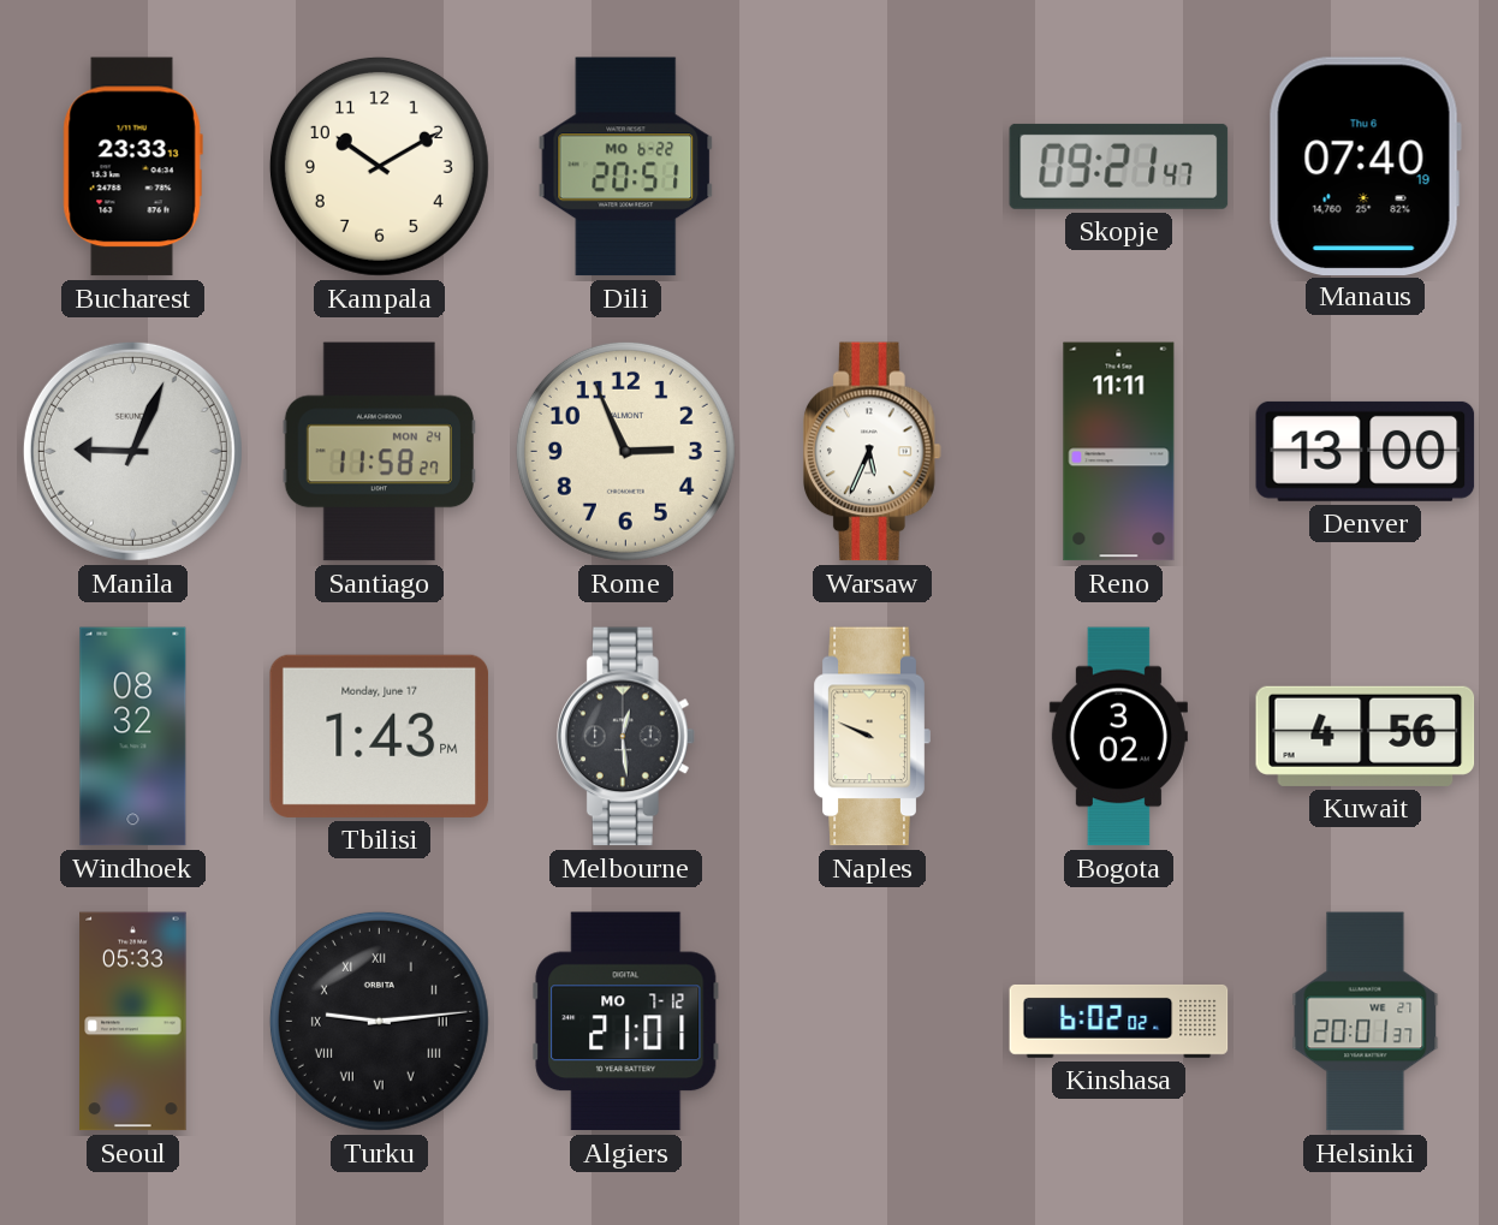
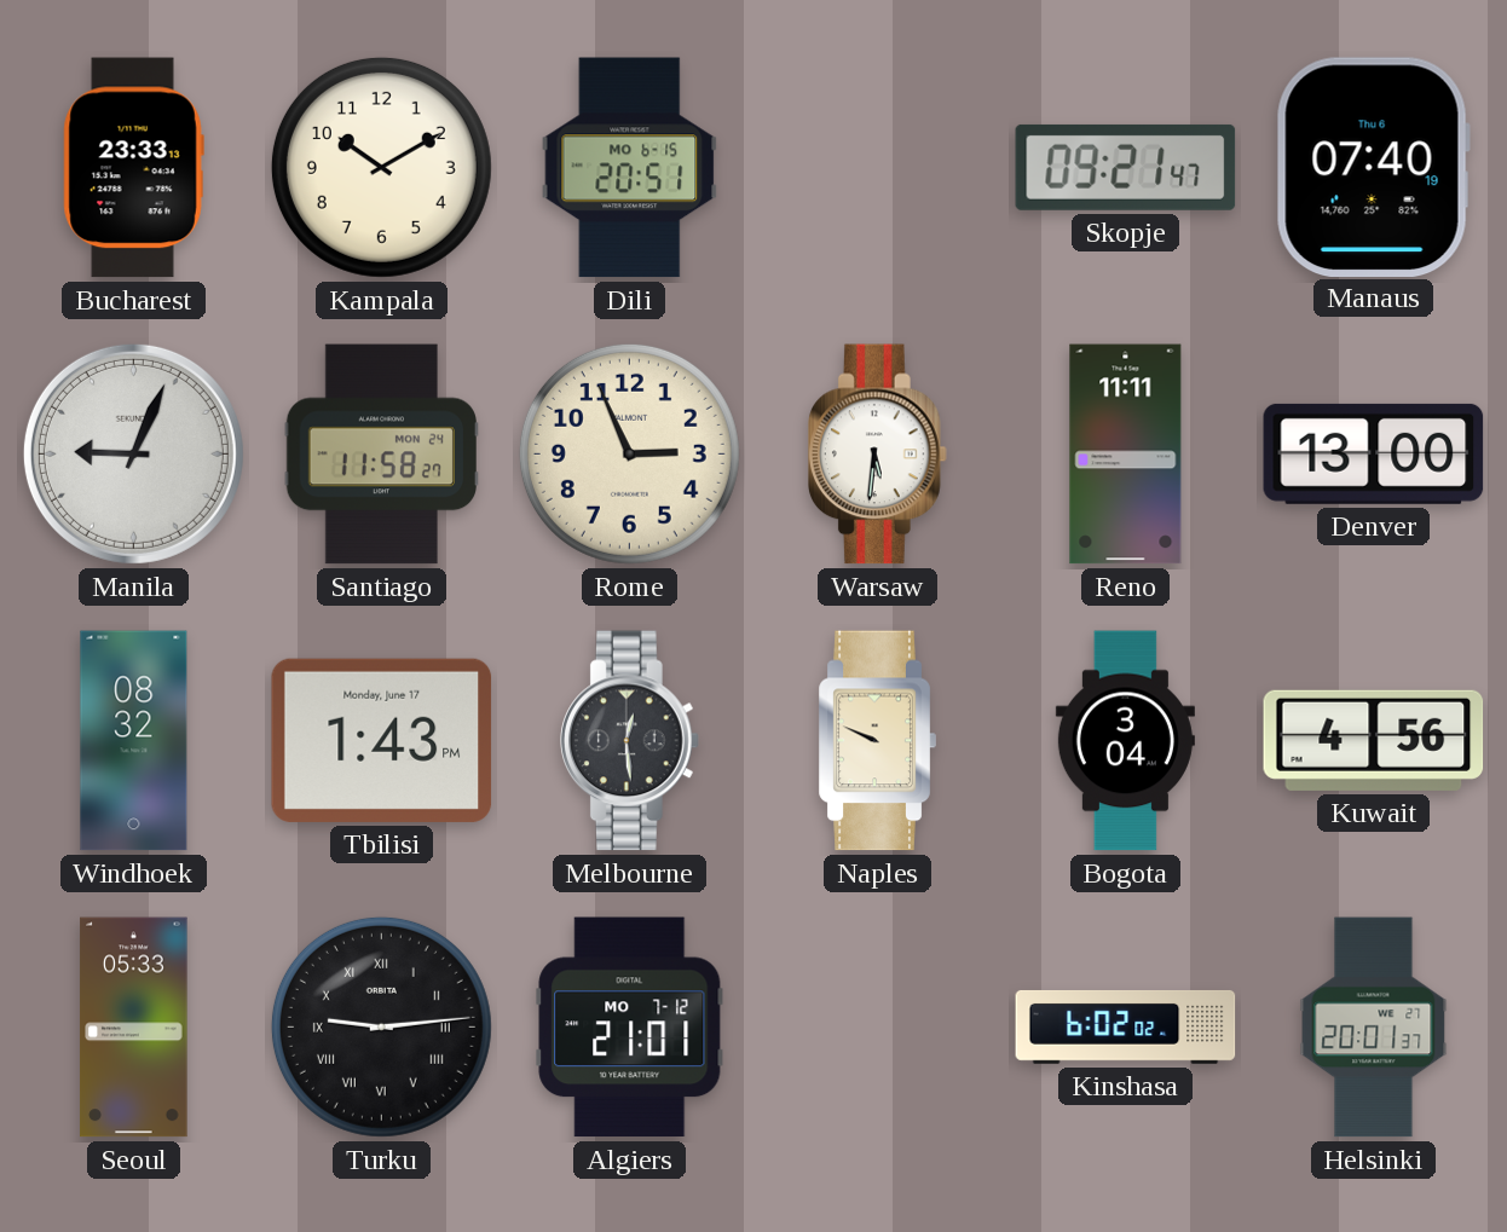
Dili date: MO 6-22 -> MO 6-15
Warsaw: 5:34 -> 5:31
Bogota: 3:02 -> 3:04
